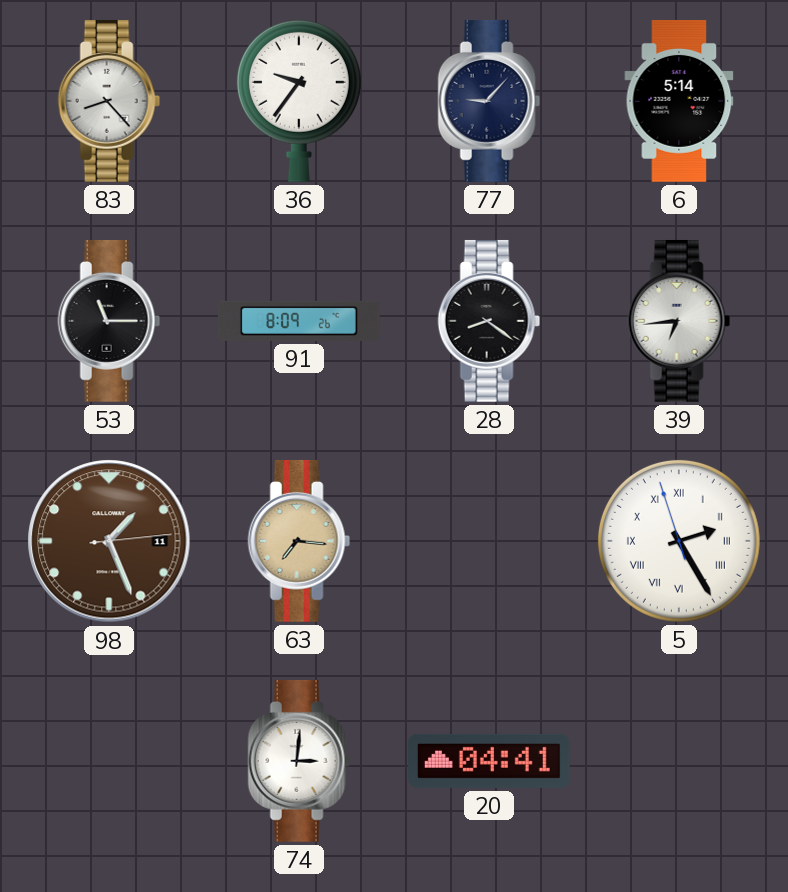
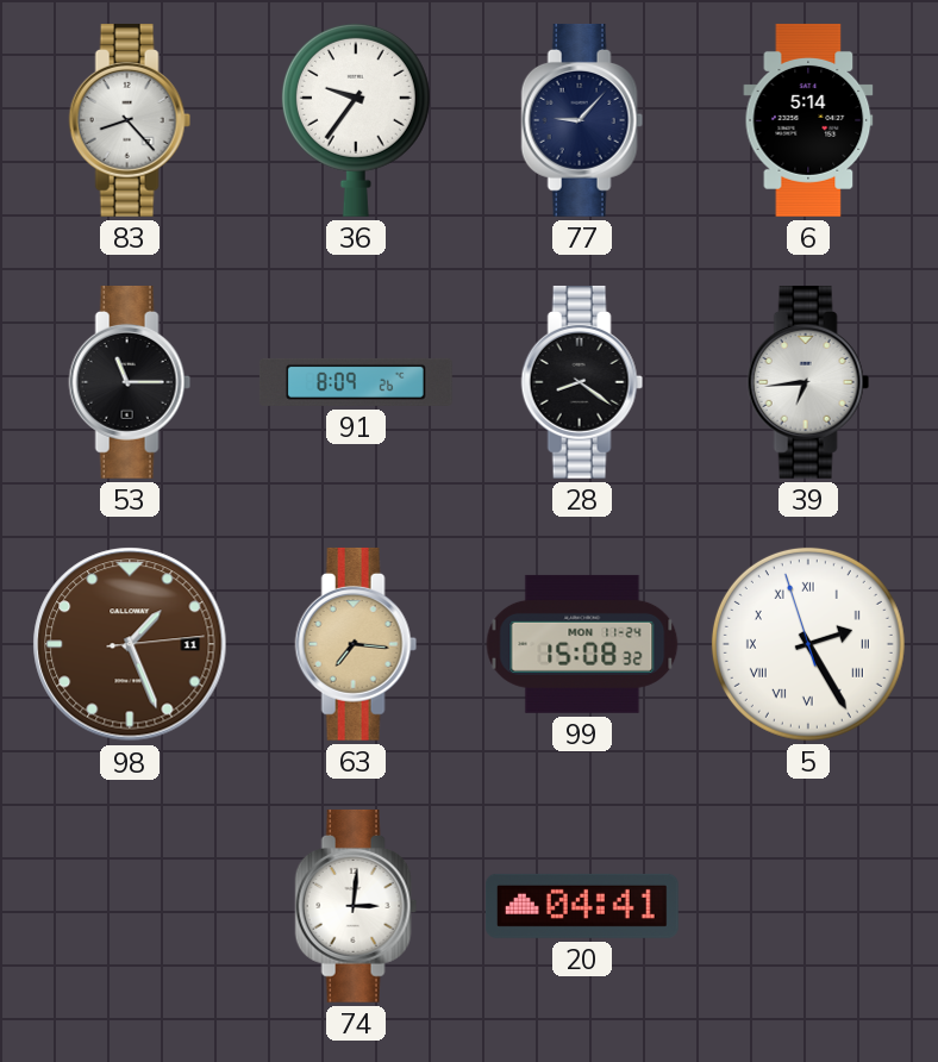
99: none -> 15:08
